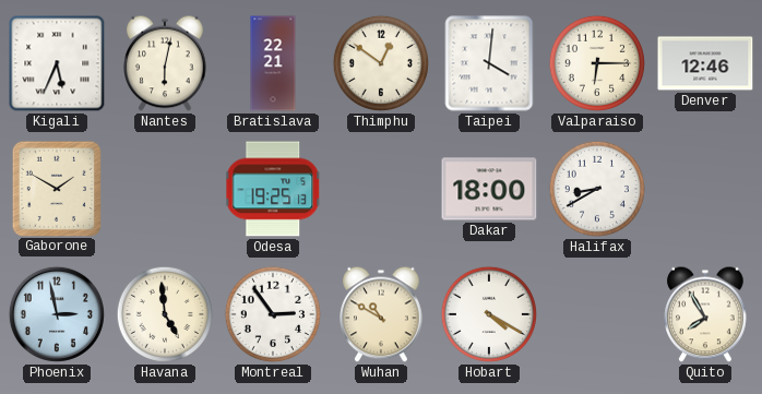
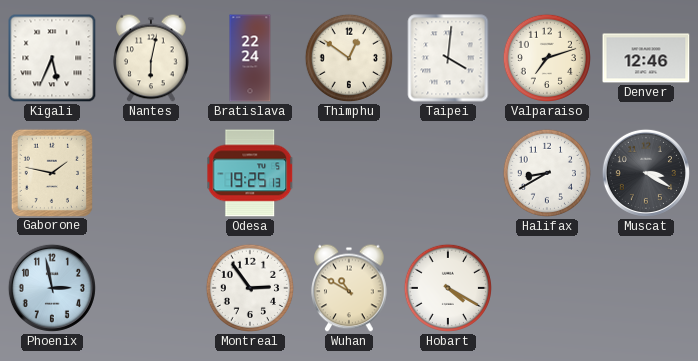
Bratislava: 22:21 -> 22:24
Valparaiso: 6:15 -> 7:12
Gaborone: 1:50 -> 1:47
Dakar: 18:00 -> none
Muscat: none -> 3:20
Havana: 4:59 -> none
Quito: 7:55 -> none
